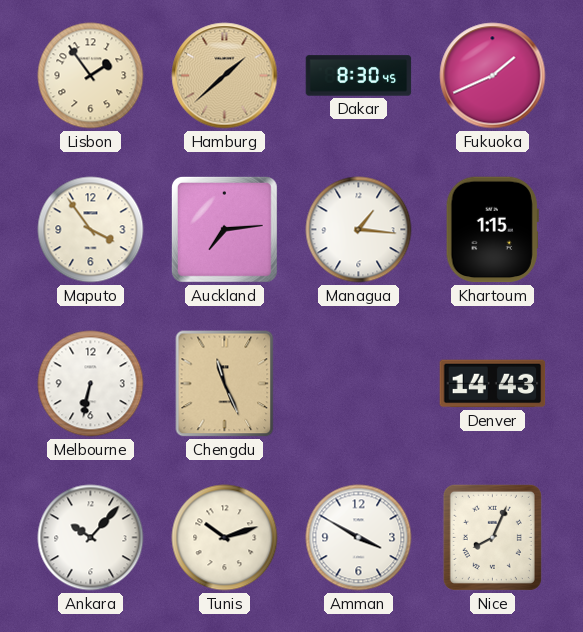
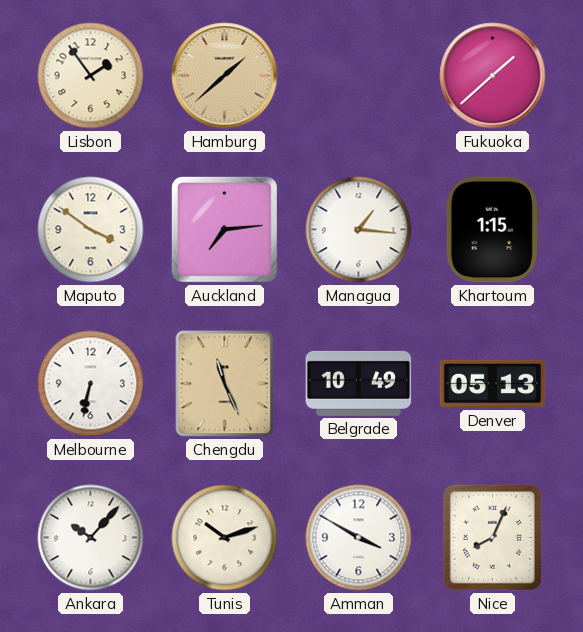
Dakar: 8:30 -> none
Fukuoka: 1:41 -> 1:38
Maputo: 3:54 -> 3:51
Belgrade: none -> 10:49
Denver: 14:43 -> 05:13
